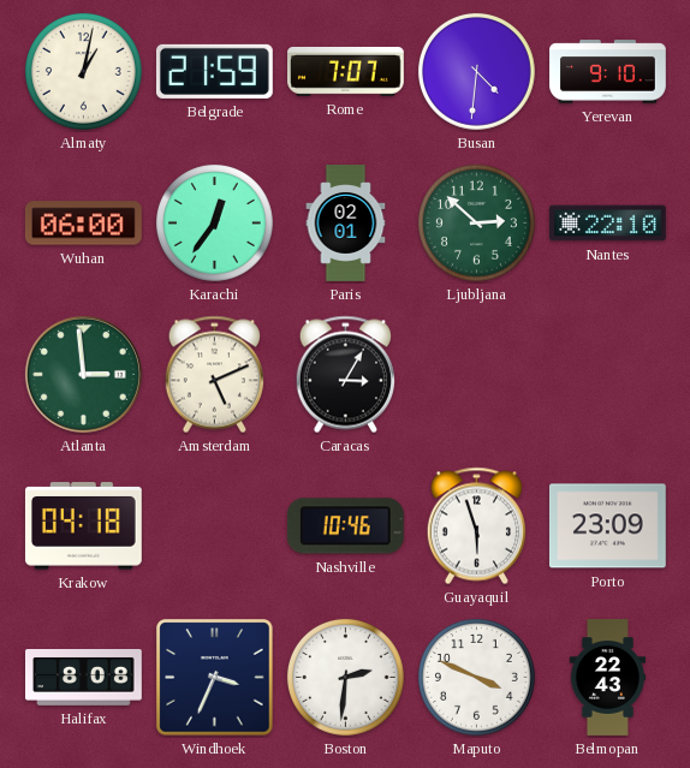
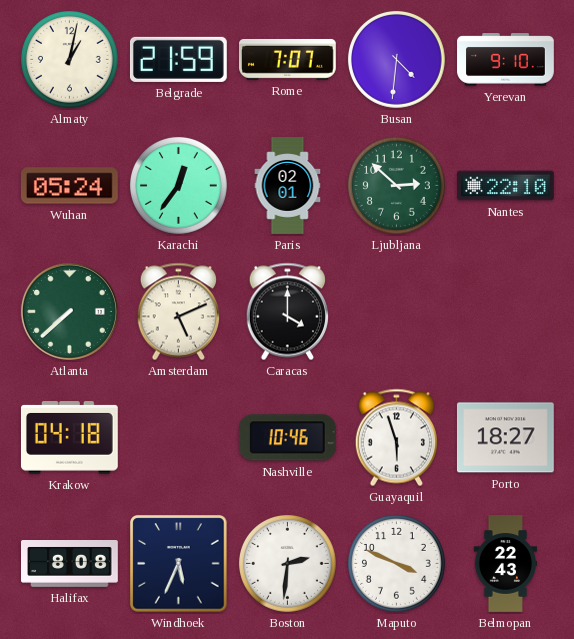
Wuhan: 06:00 -> 05:24
Atlanta: 2:59 -> 7:38
Caracas: 3:05 -> 4:00
Porto: 23:09 -> 18:27
Windhoek: 3:34 -> 5:34
